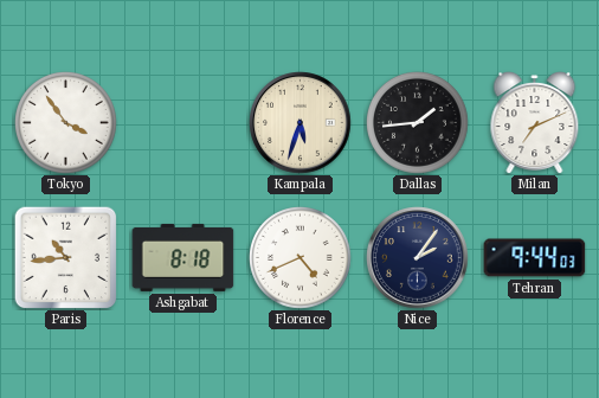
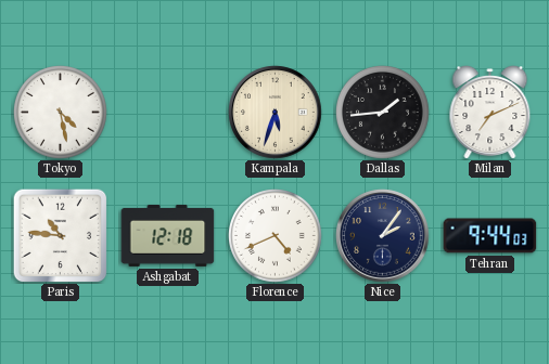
Tokyo: 3:54 -> 4:28
Paris: 10:44 -> 10:46
Ashgabat: 8:18 -> 12:18
